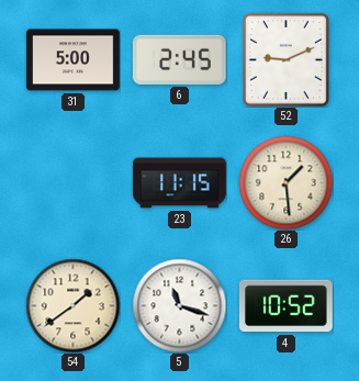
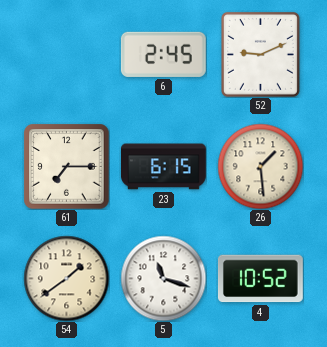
31: 5:00 -> none
61: none -> 7:15
23: 11:15 -> 6:15
